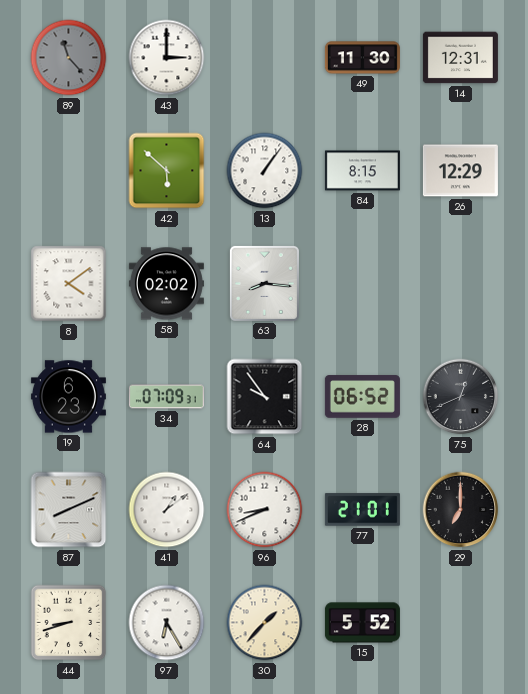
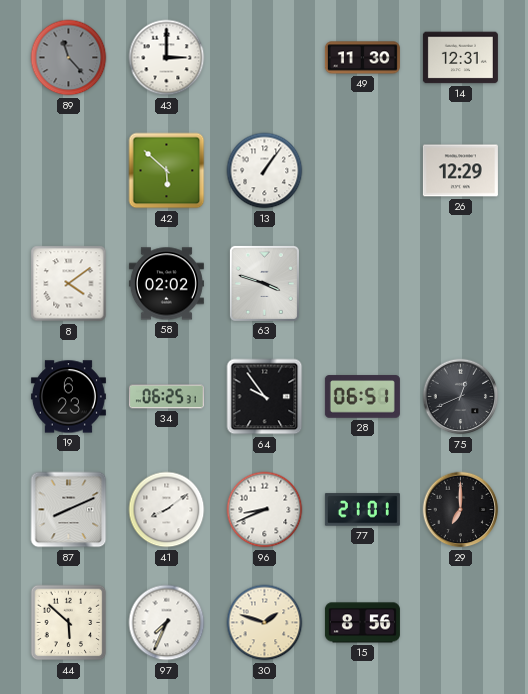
84: 8:15 -> none
63: 8:16 -> 3:48
34: 07:09 -> 06:25
28: 06:52 -> 06:51
41: 1:09 -> 8:09
44: 8:42 -> 5:52
97: 6:25 -> 7:34
30: 1:37 -> 1:48
15: 5:52 -> 8:56
